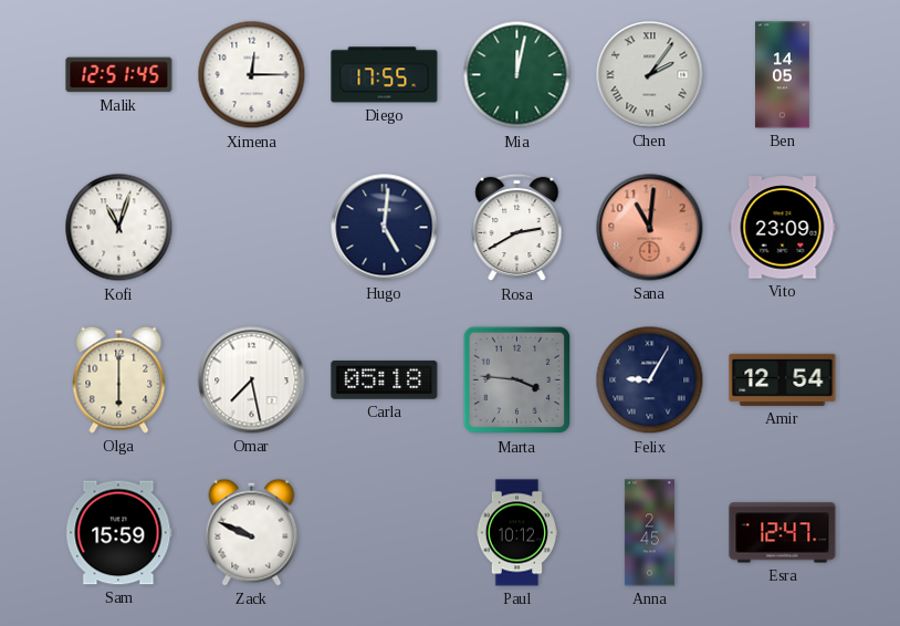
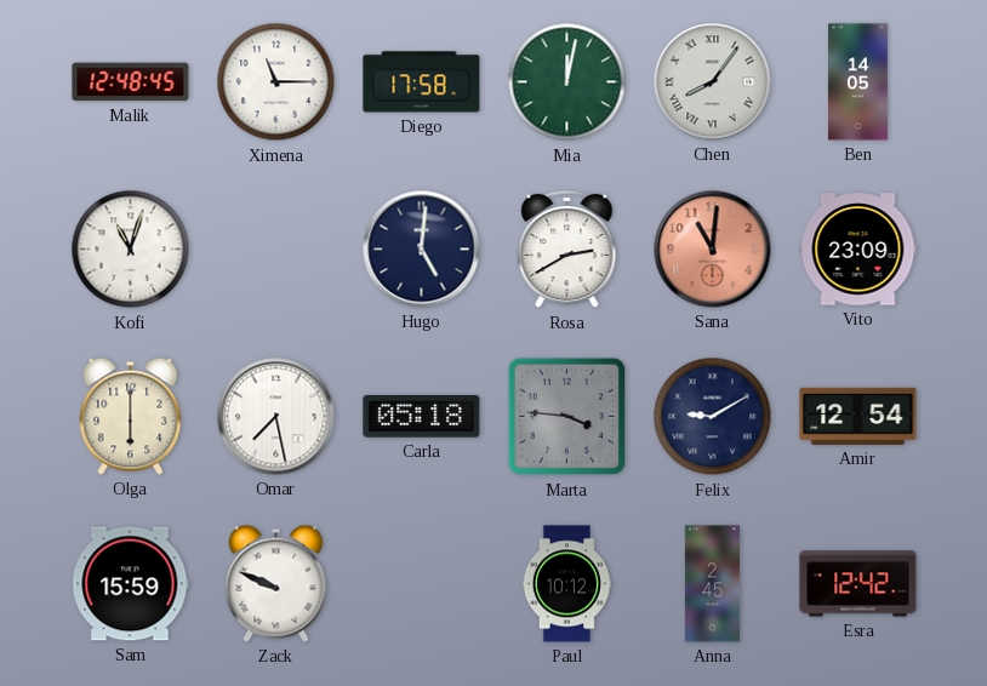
Malik: 12:51 -> 12:48
Ximena: 12:15 -> 11:15
Diego: 17:55 -> 17:58
Chen: 2:06 -> 8:06
Felix: 9:05 -> 9:10
Esra: 12:47 -> 12:42
